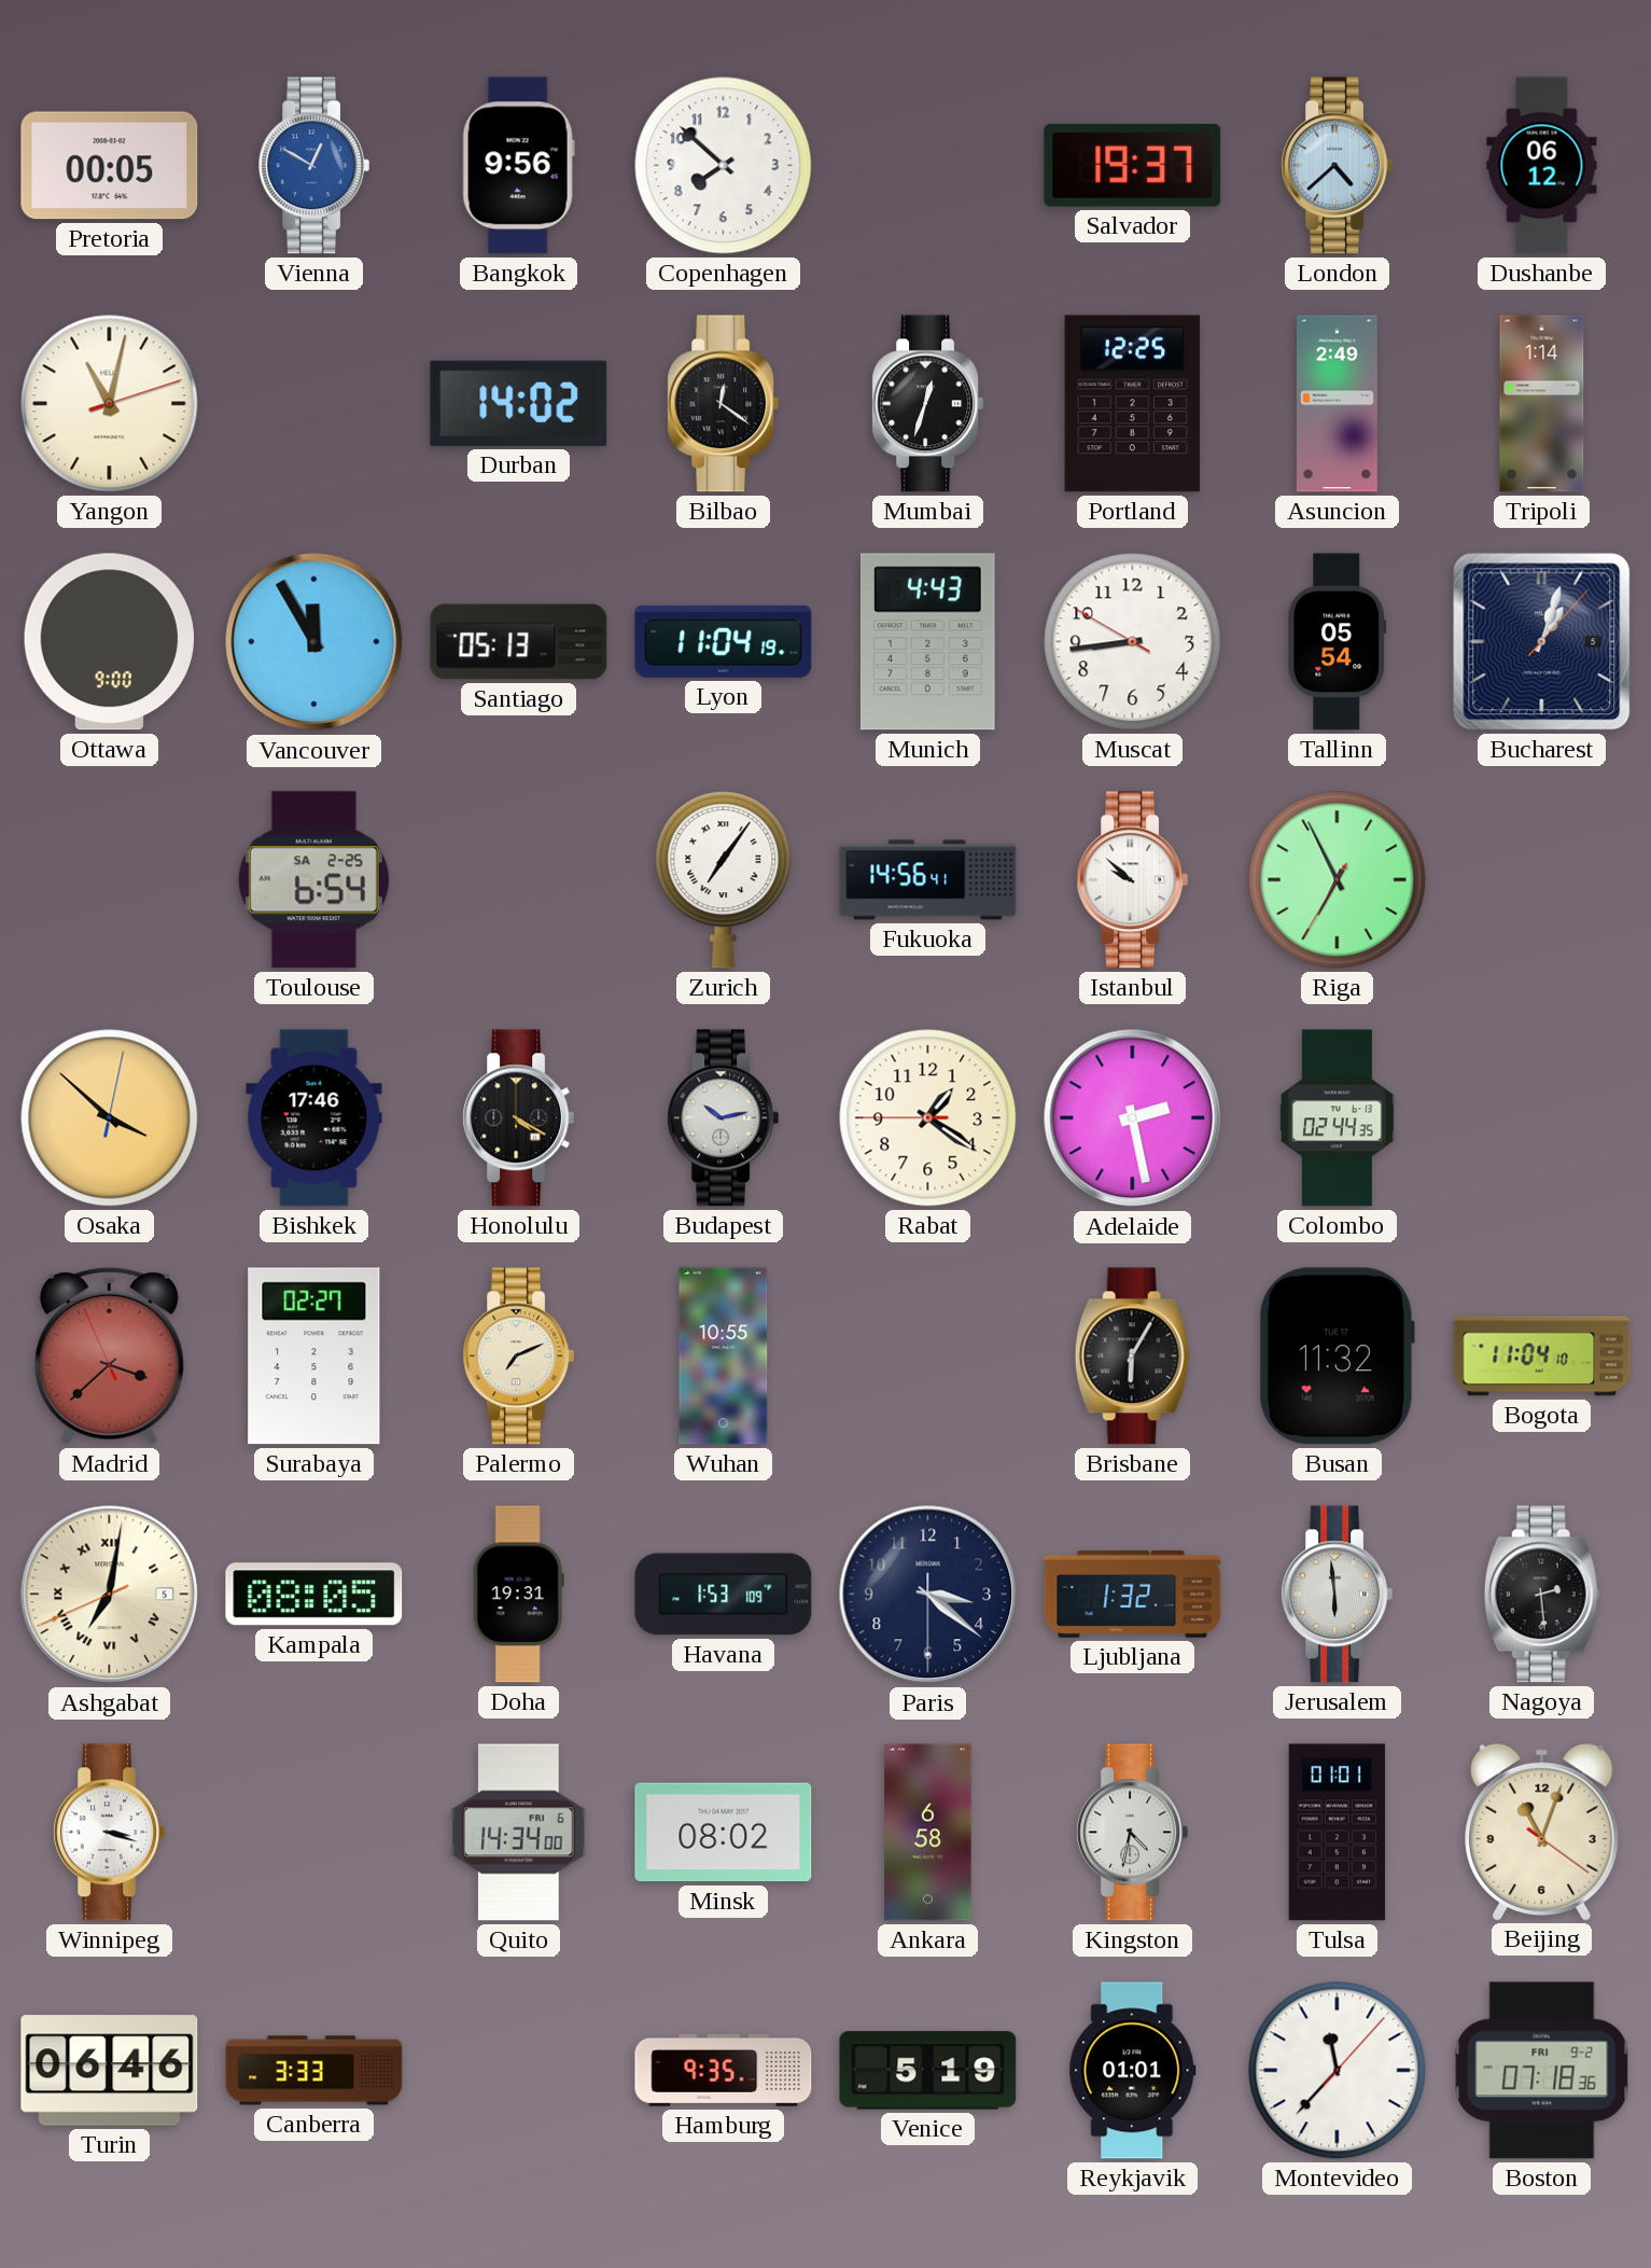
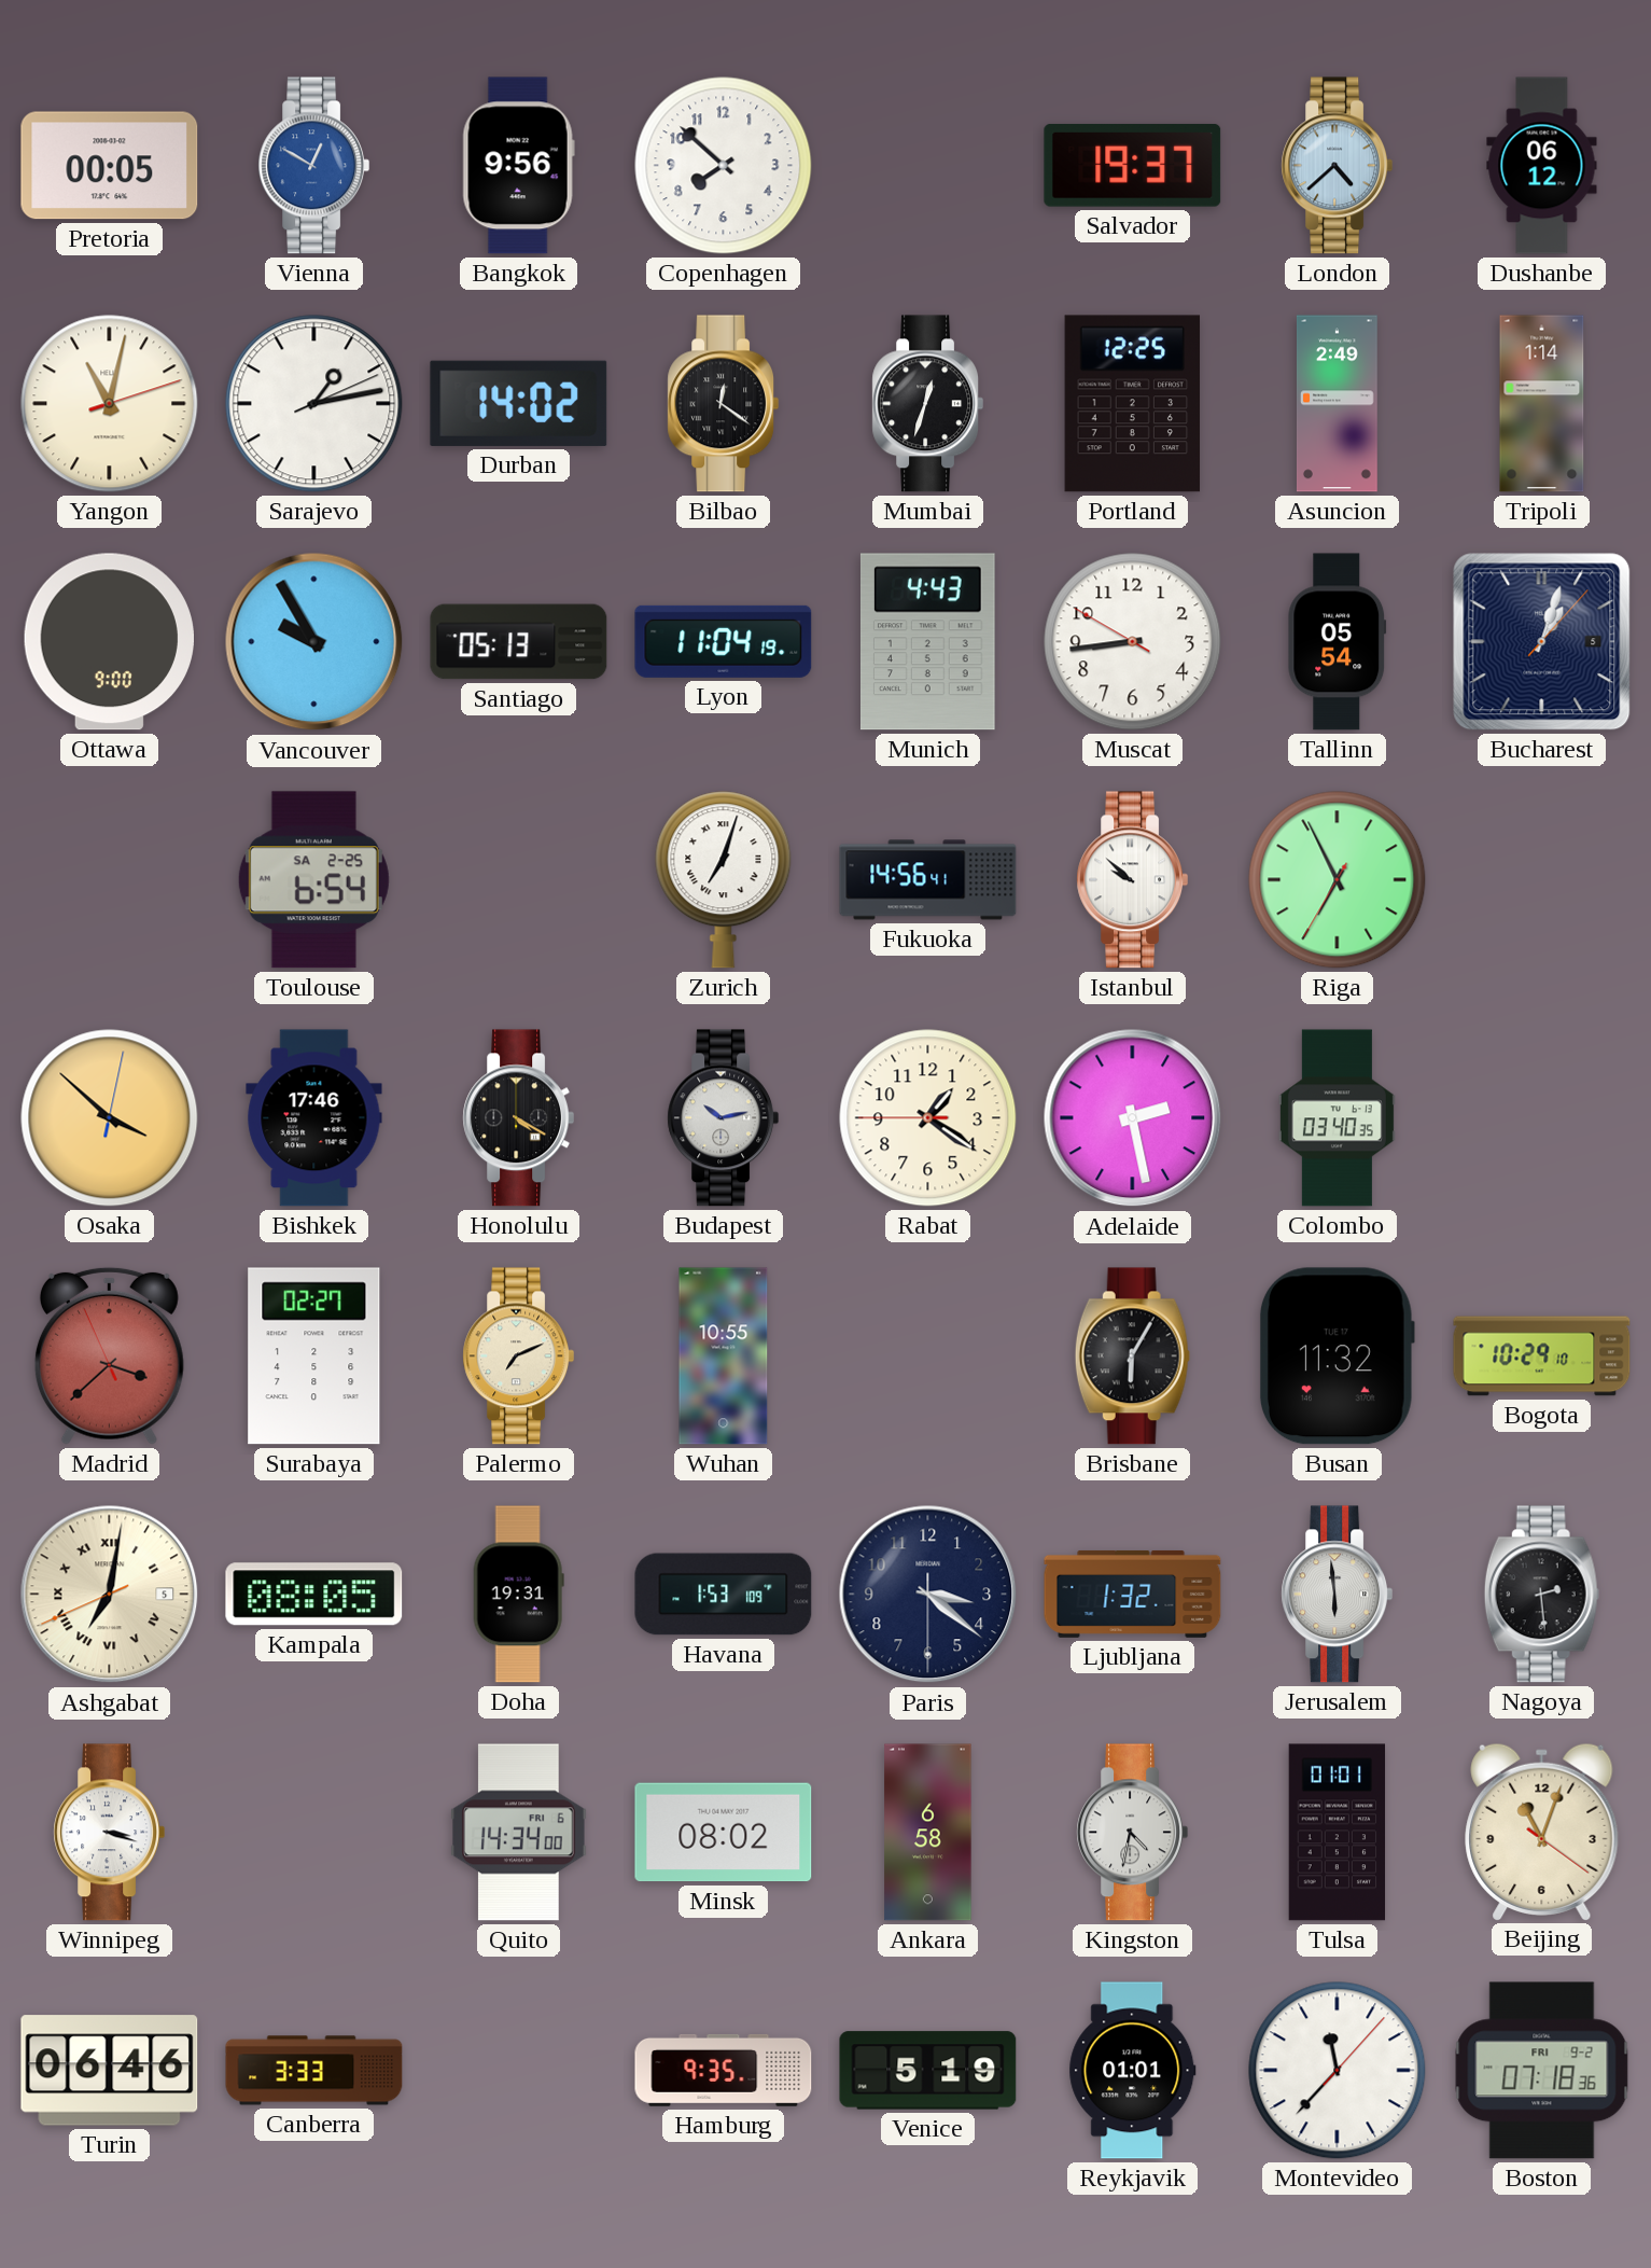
Sarajevo: none -> 1:13
Vancouver: 11:55 -> 9:55
Zurich: 7:06 -> 7:03
Colombo: 02:44 -> 03:40
Bogota: 11:04 -> 10:29
